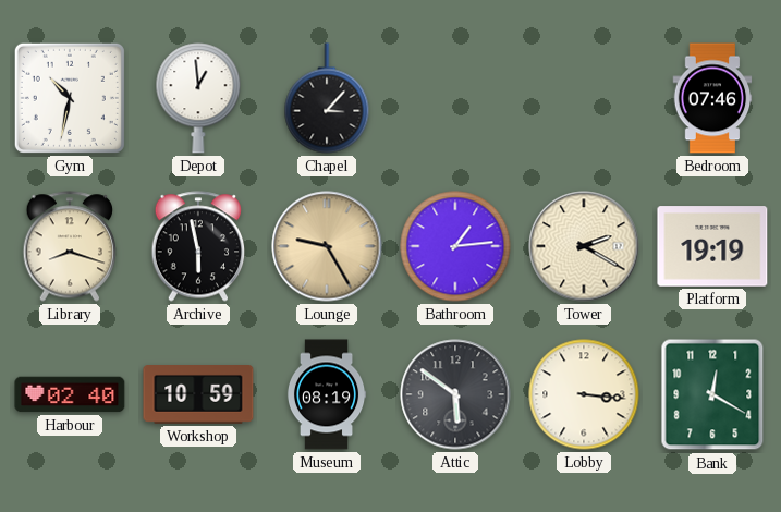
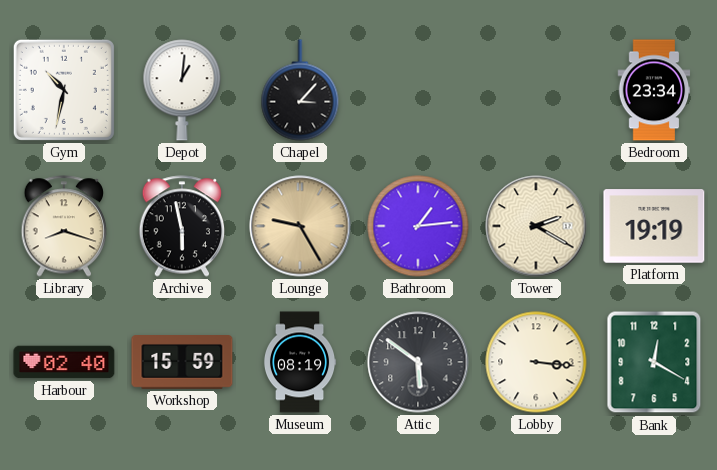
Depot: 12:59 -> 1:01
Bedroom: 07:46 -> 23:34
Workshop: 10:59 -> 15:59
